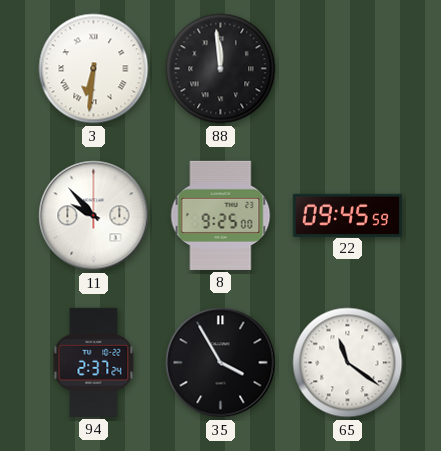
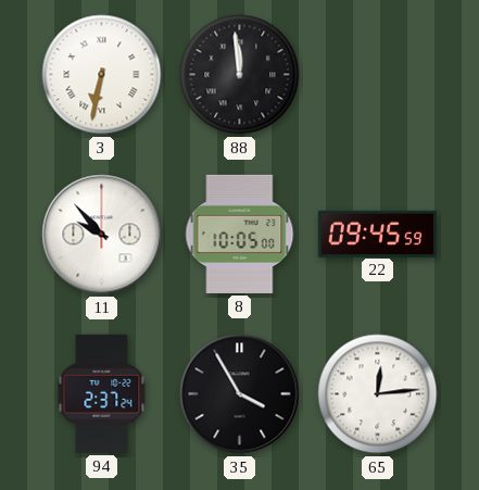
3: 6:31 -> 6:32
8: 9:25 -> 10:05
65: 11:21 -> 12:14
